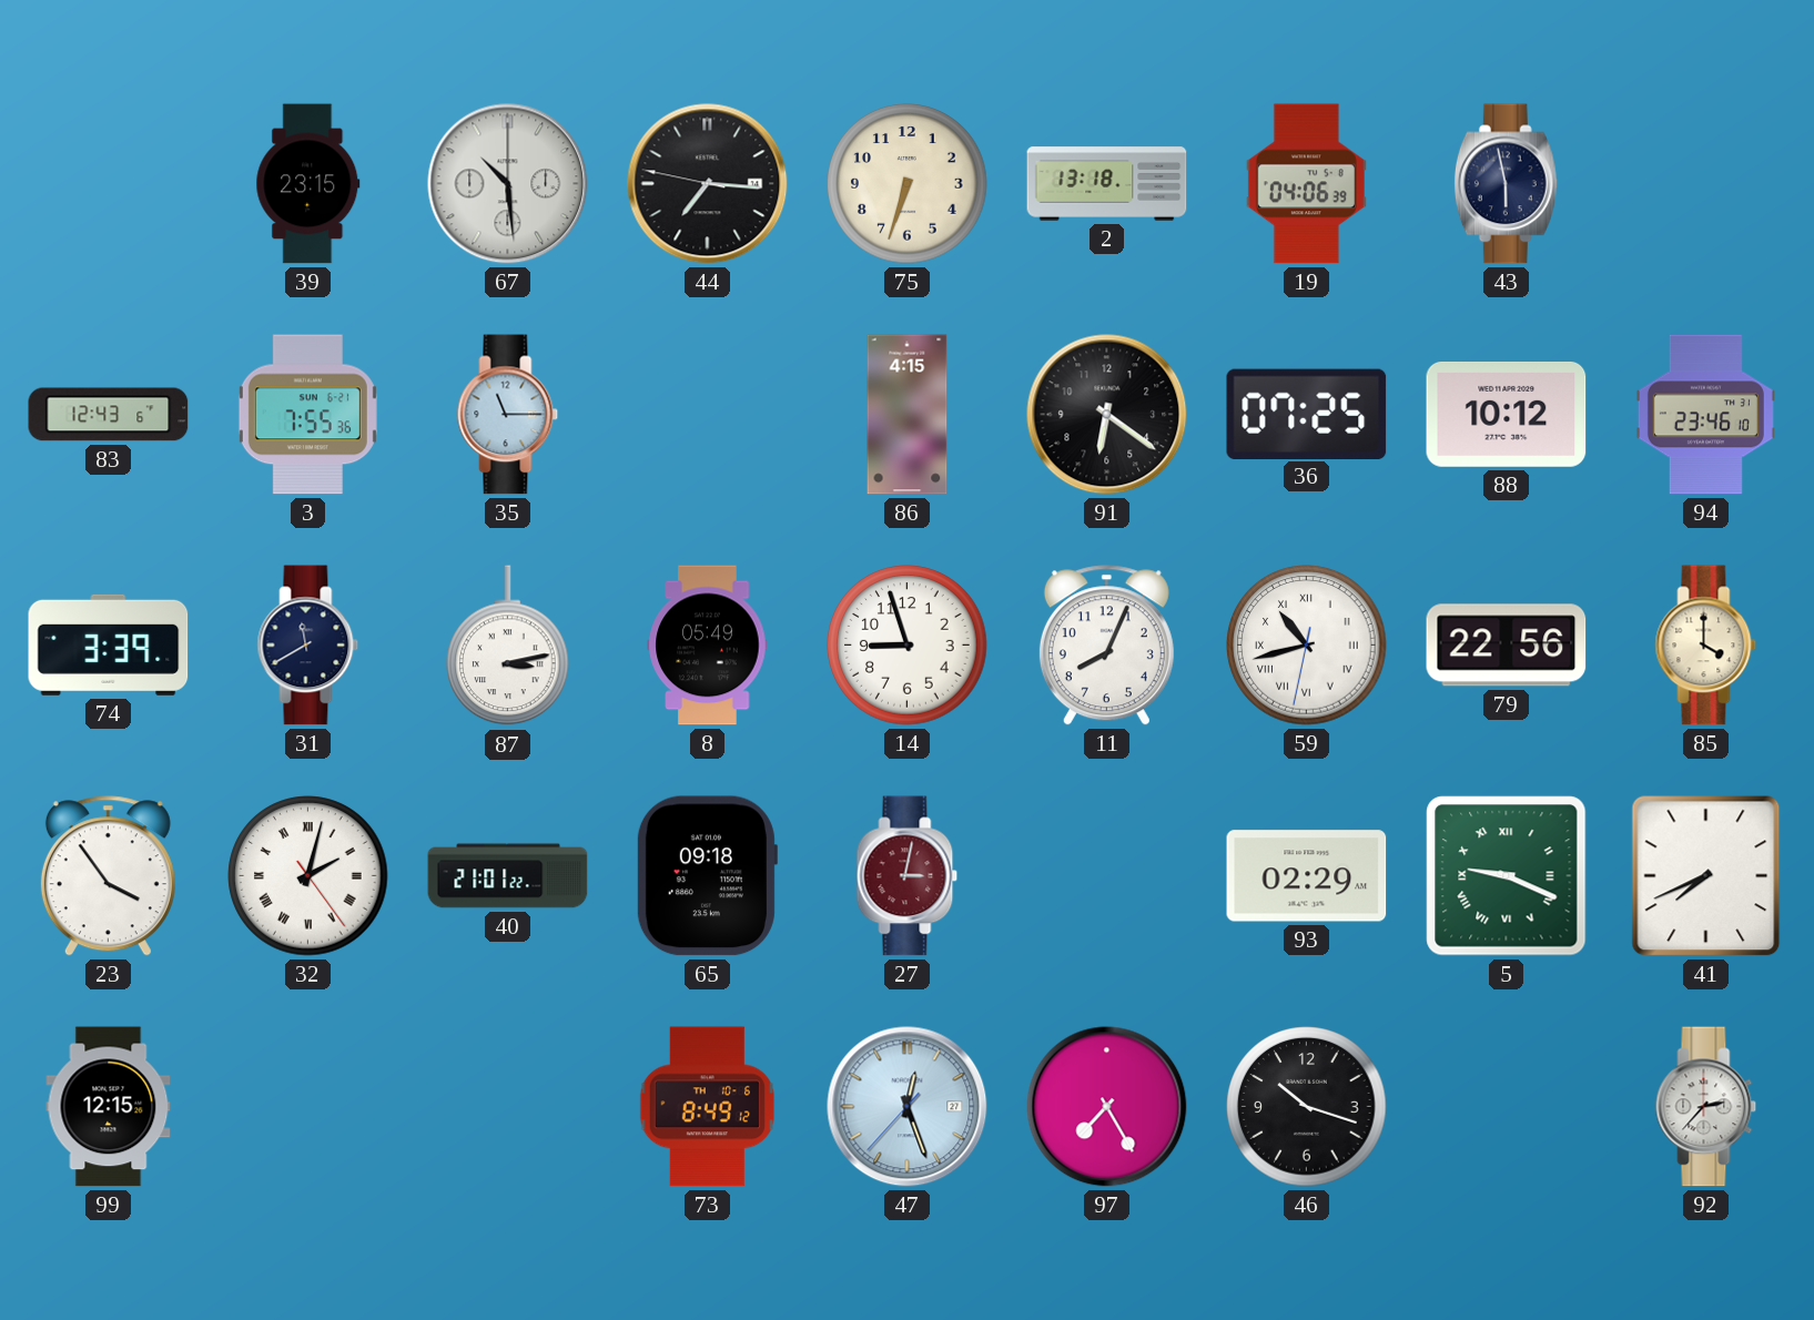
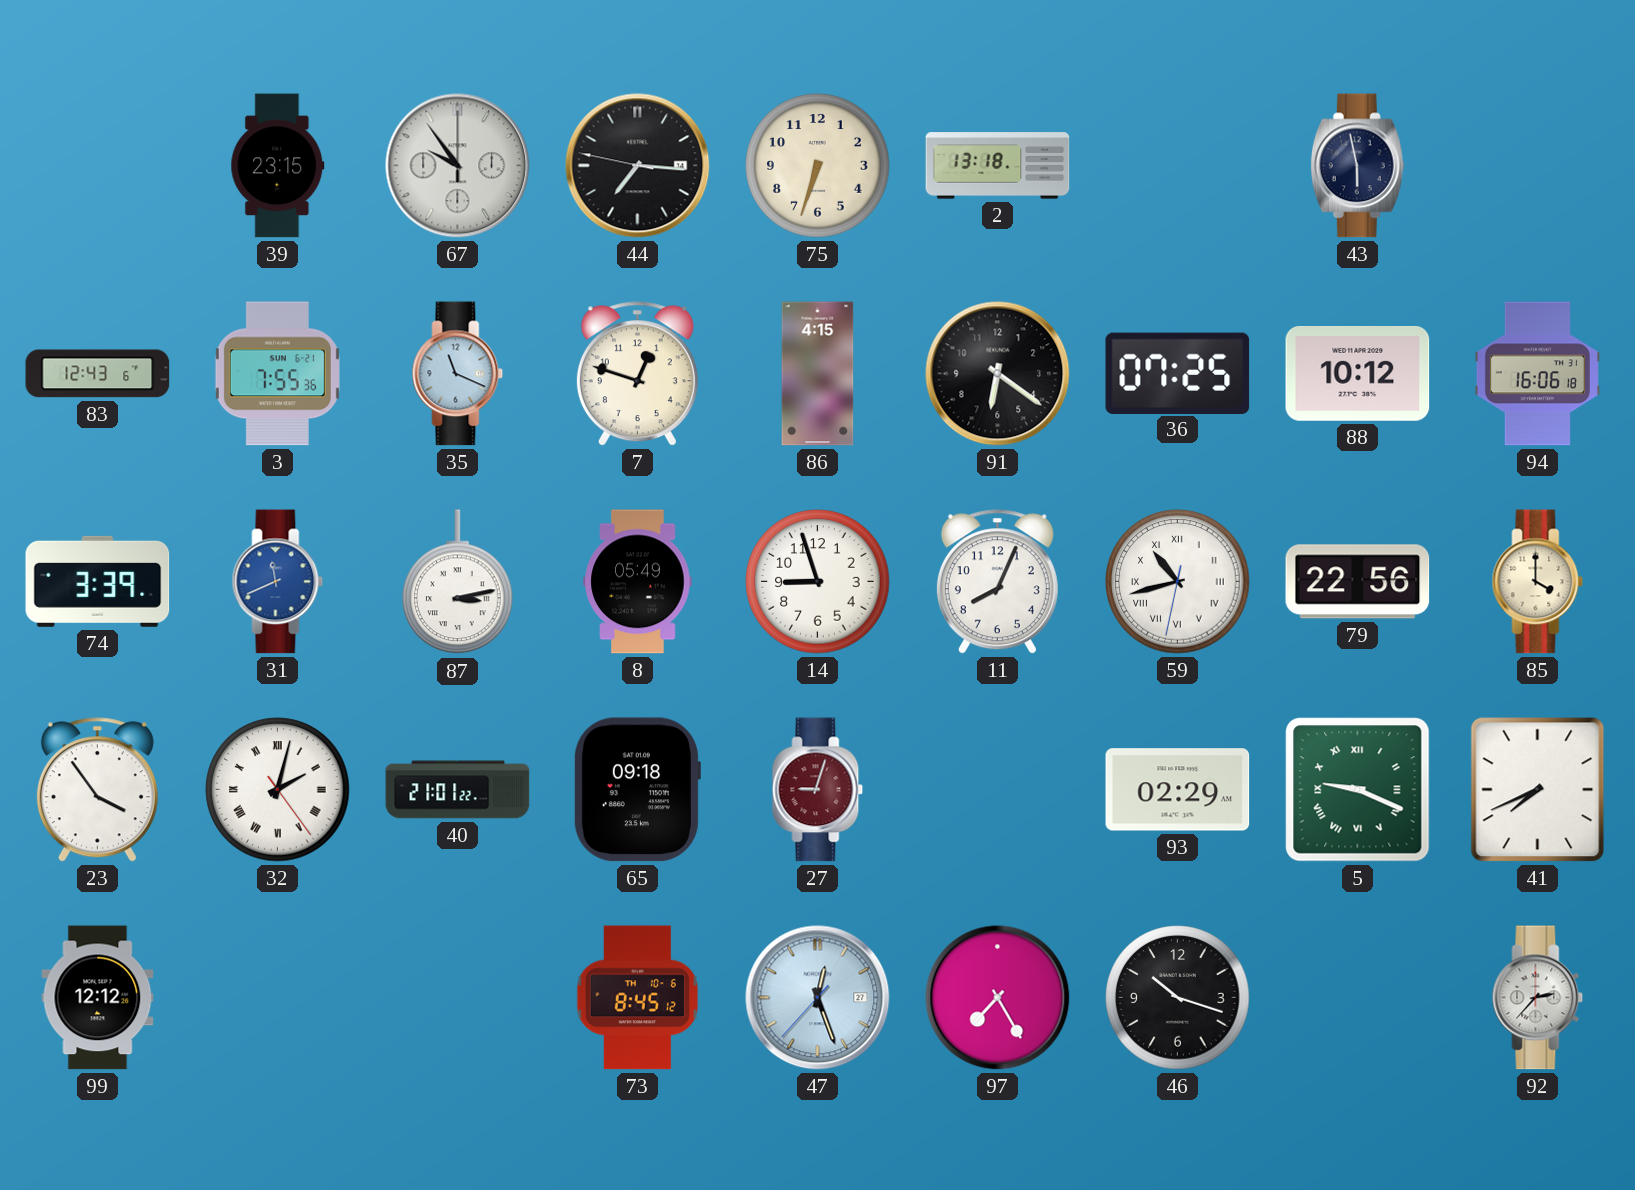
67: 10:29 -> 9:54
19: 04:06 -> none
35: 11:15 -> 11:19
7: none -> 12:48
94: 23:46 -> 16:06
31: 11:40 -> 11:41
31 dial: navy -> blue
27: 3:02 -> 9:03
99: 12:15 -> 12:12
73: 8:49 -> 8:45
